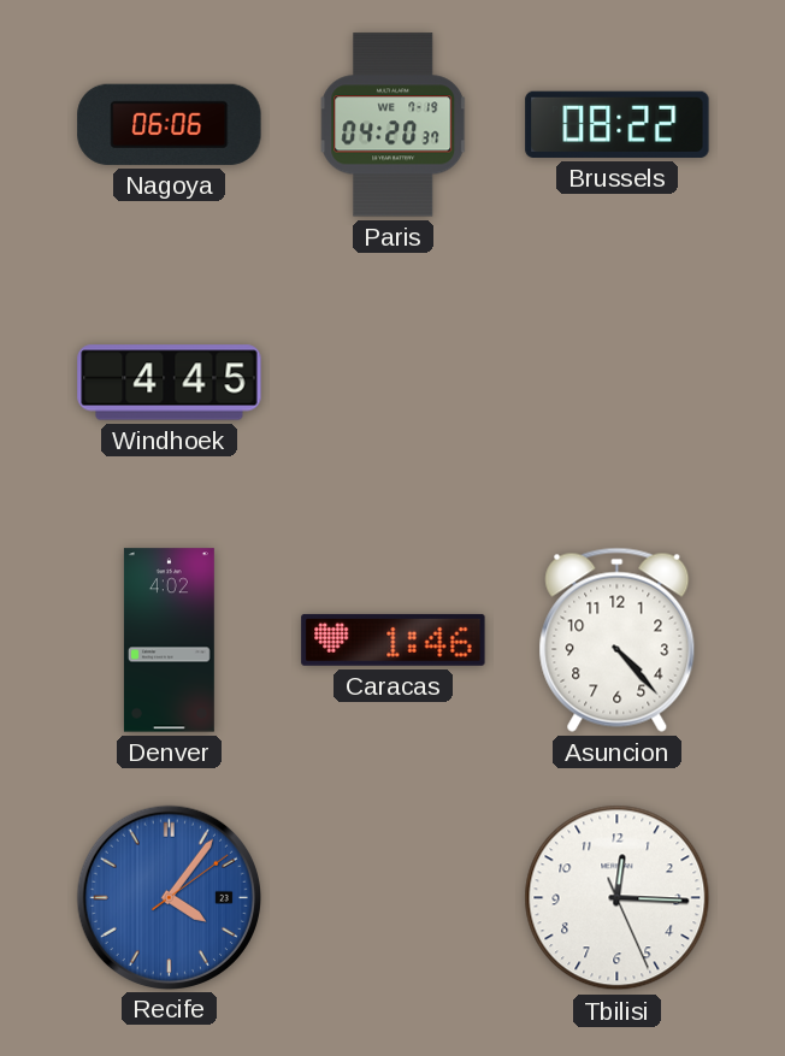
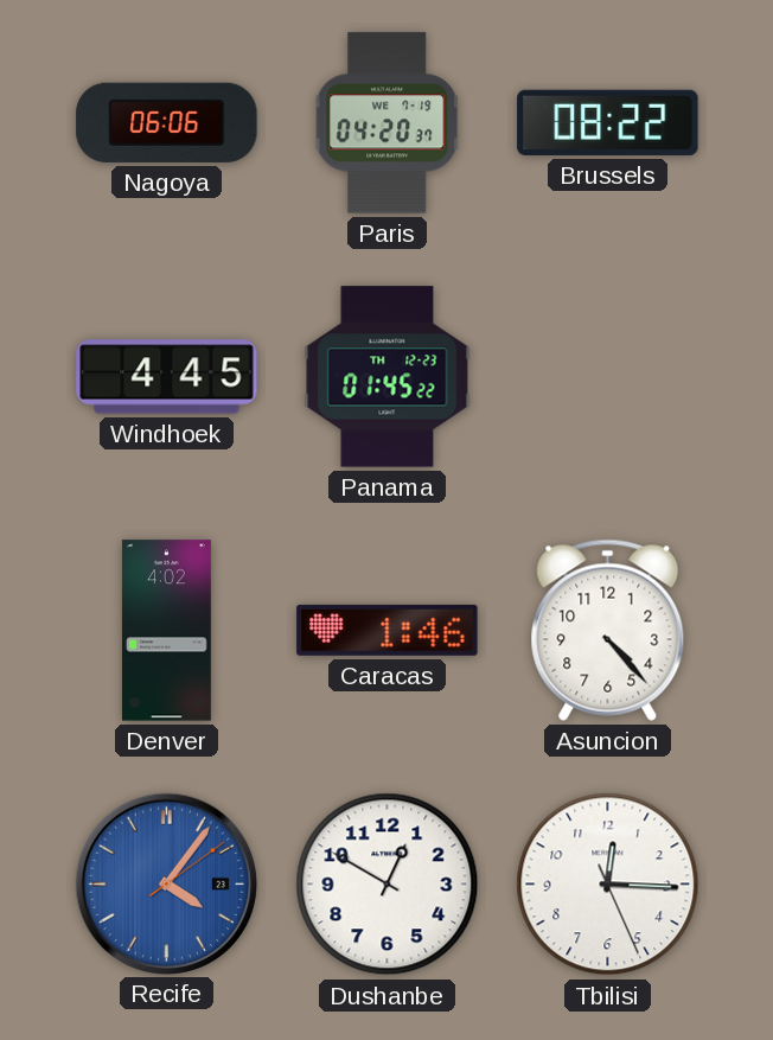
Panama: none -> 01:45
Dushanbe: none -> 12:50
